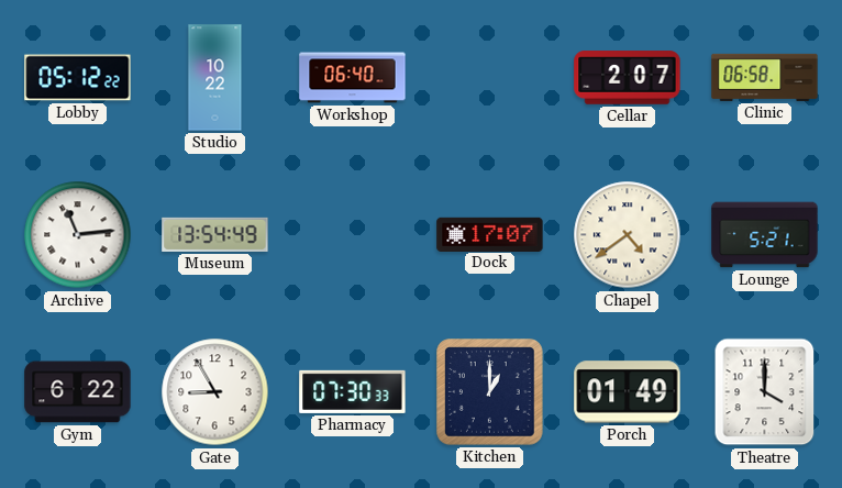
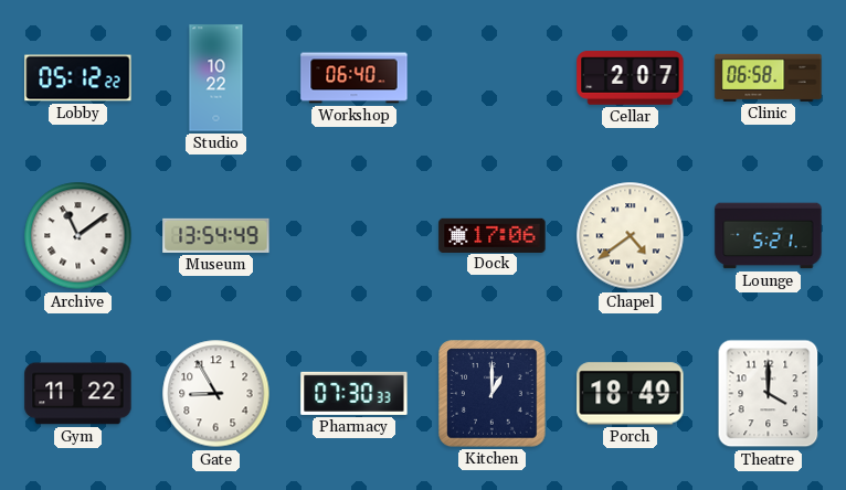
Archive: 11:14 -> 11:09
Dock: 17:07 -> 17:06
Gym: 6:22 -> 11:22
Porch: 01:49 -> 18:49
